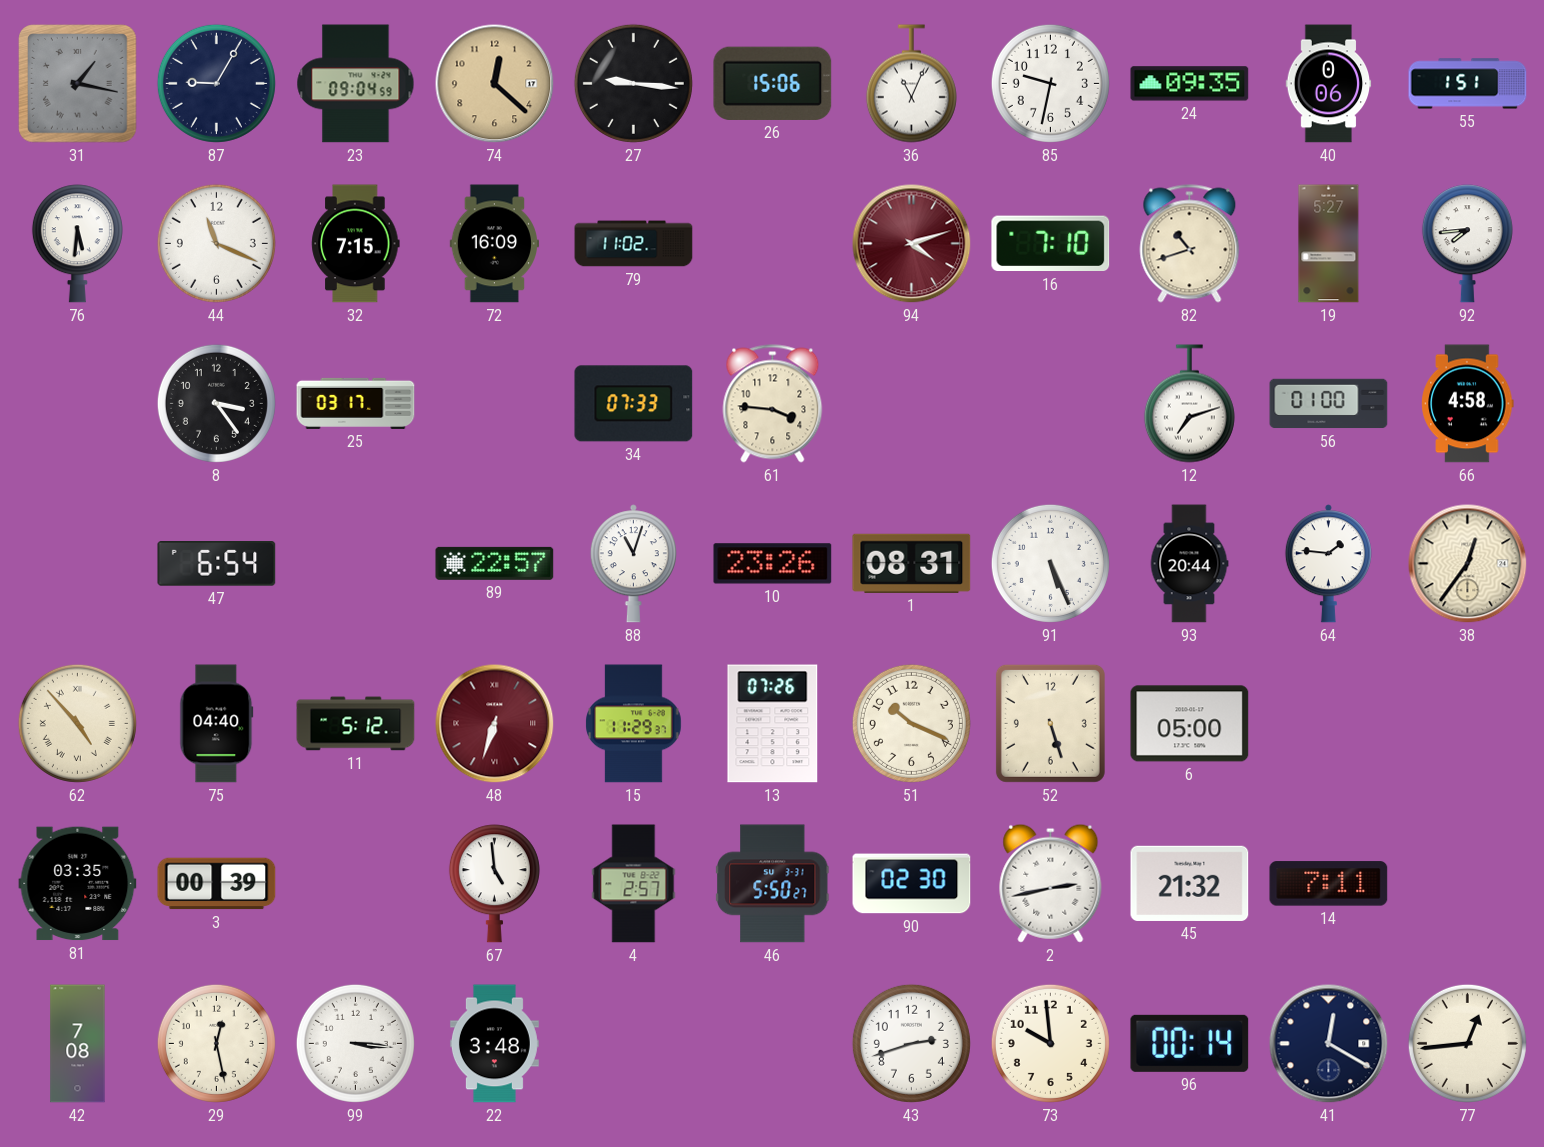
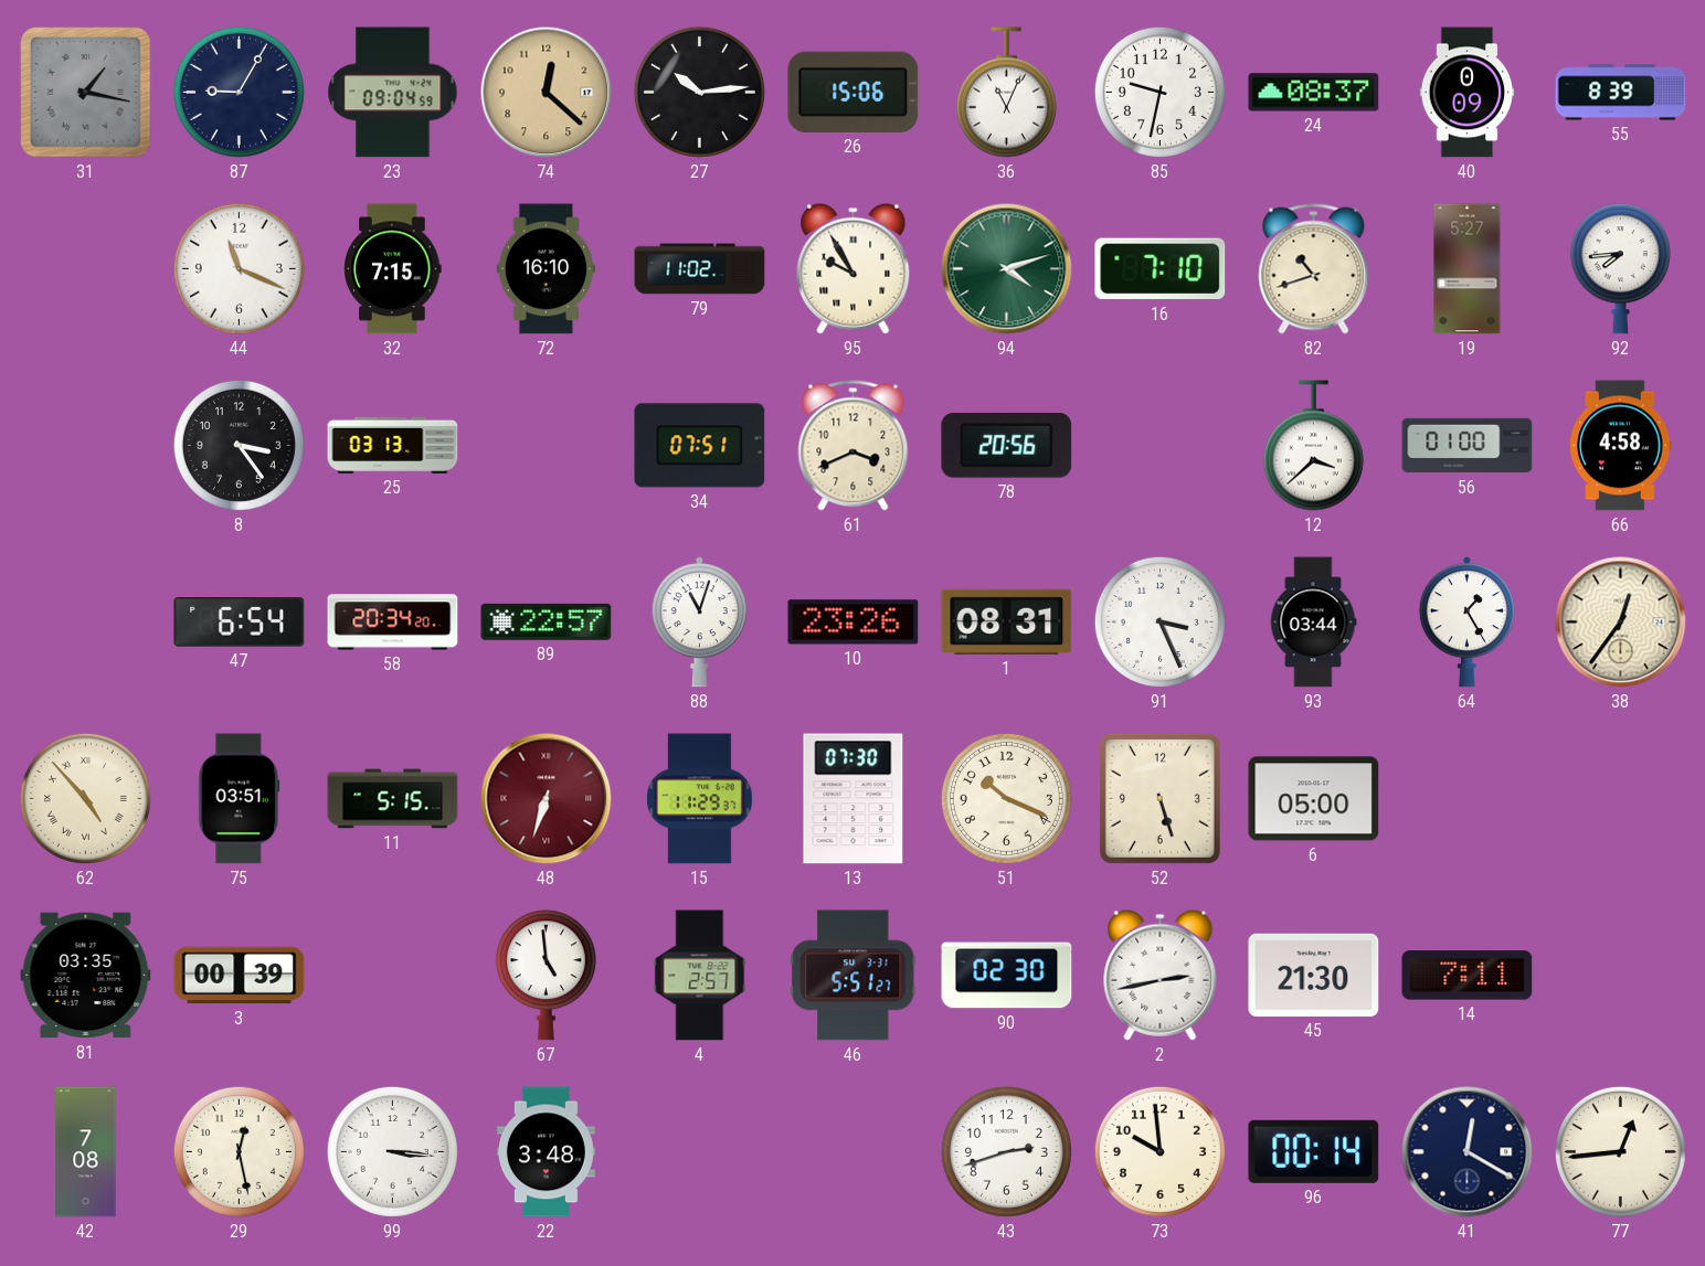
27: 9:16 -> 10:14
24: 09:35 -> 08:37
40: 0:06 -> 0:09
55: 1:51 -> 8:39
76: 5:31 -> none
72: 16:09 -> 16:10
95: none -> 9:55
94 dial: burgundy -> green
25: 03:17 -> 03:13
34: 07:33 -> 07:51
61: 3:46 -> 3:41
78: none -> 20:56
12: 7:12 -> 3:38
58: none -> 20:34
91: 5:26 -> 3:26
93: 20:44 -> 03:44
64: 1:46 -> 1:25
75: 04:40 -> 03:51
11: 5:12 -> 5:15
13: 07:26 -> 07:30
46: 5:50 -> 5:51
45: 21:32 -> 21:30
